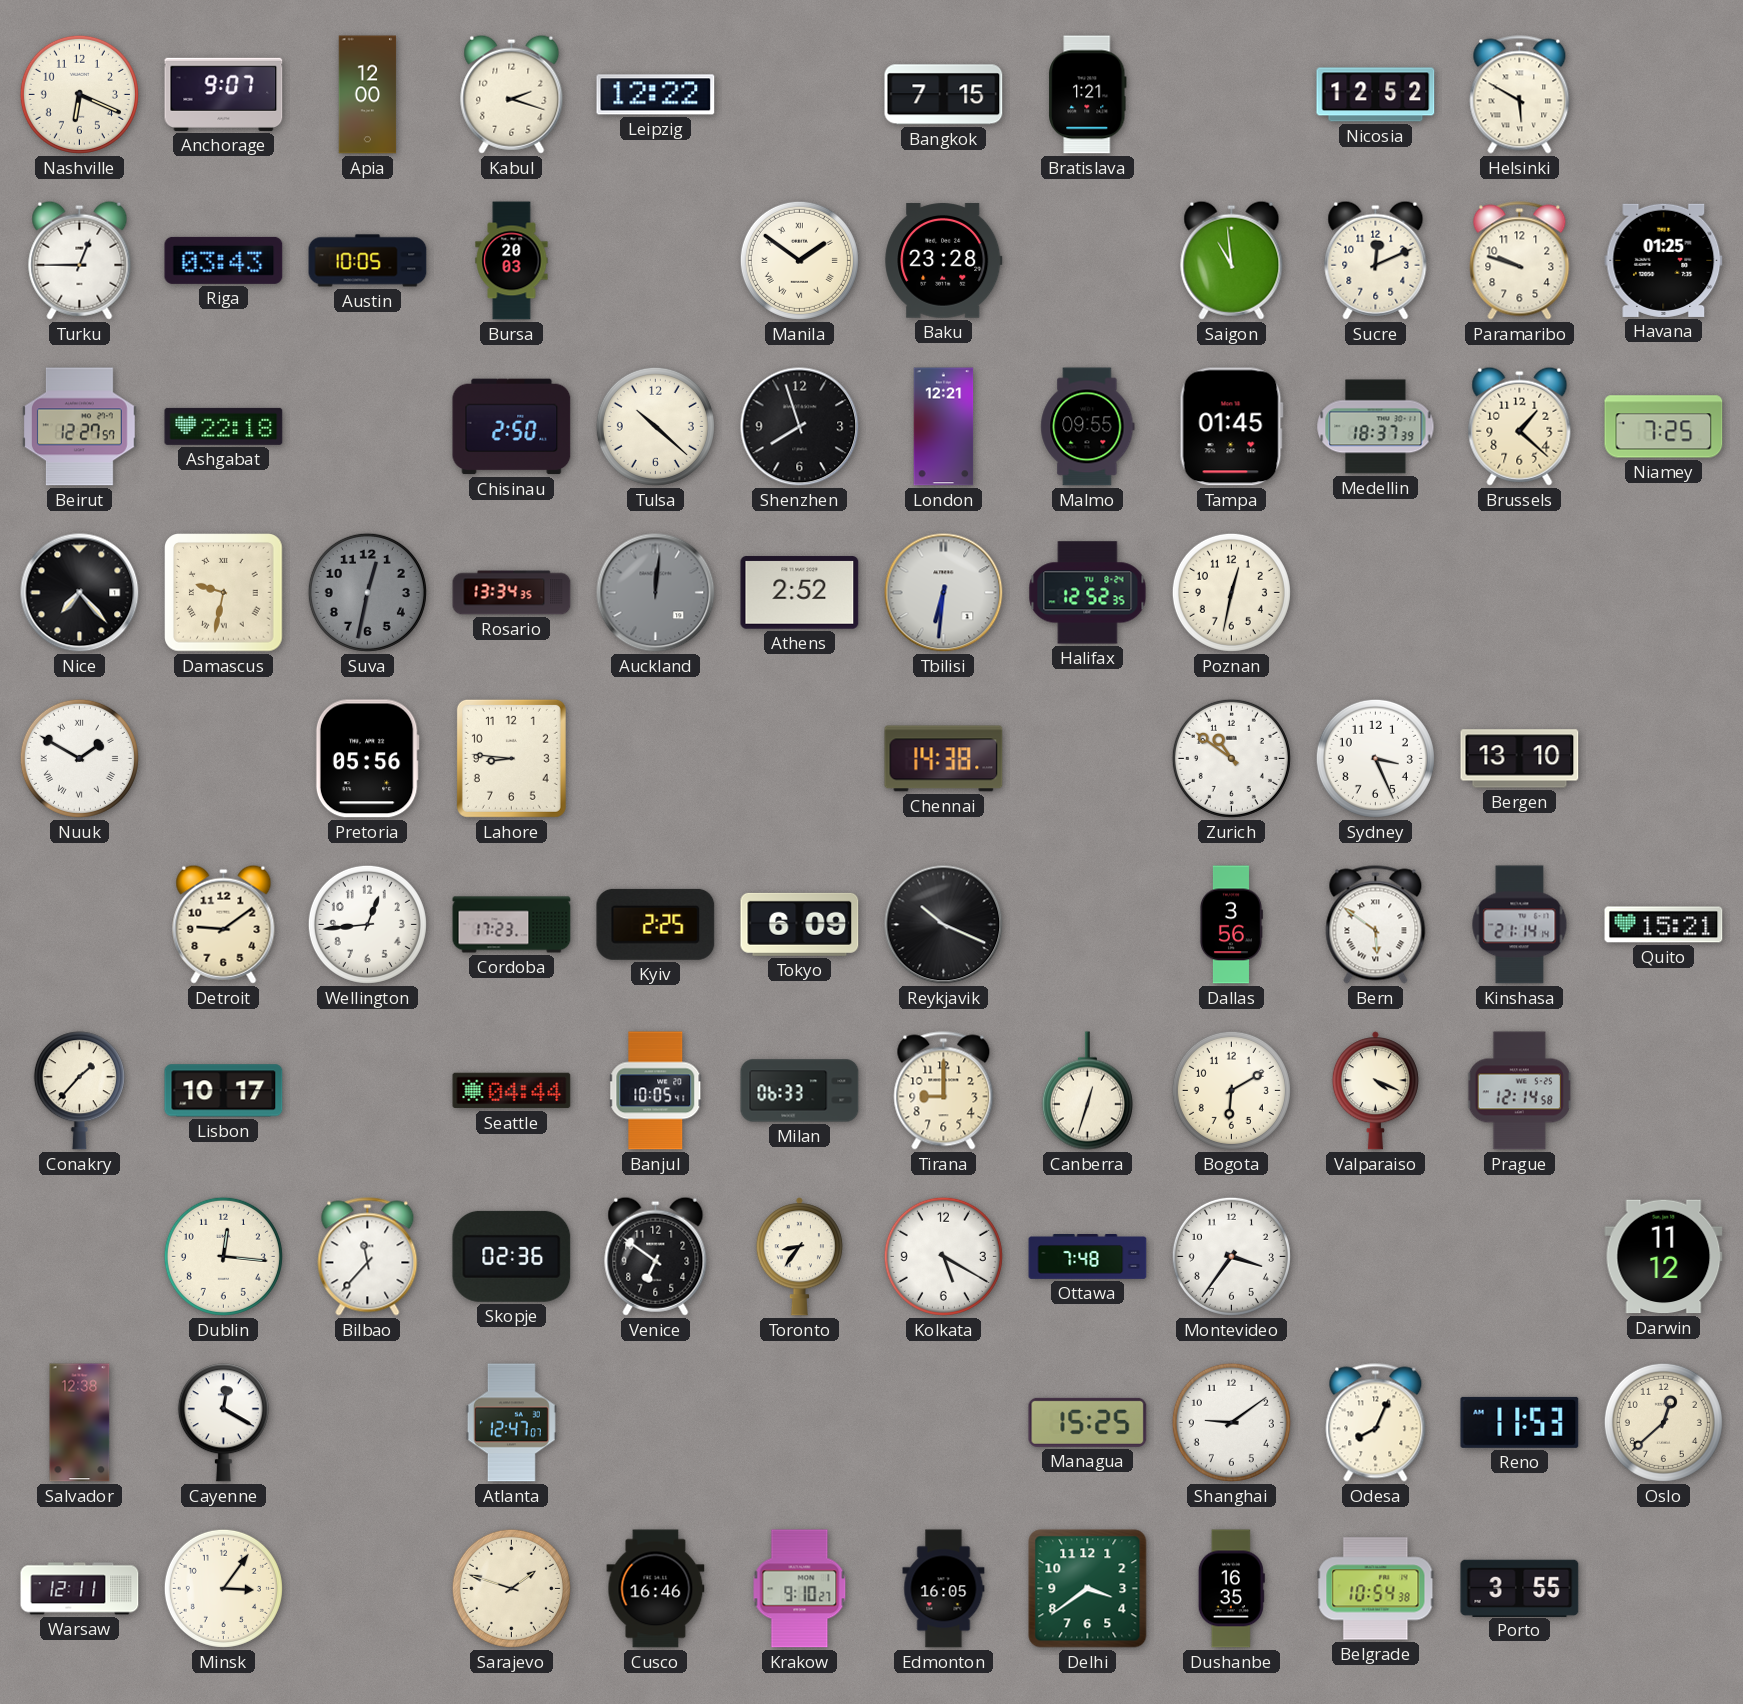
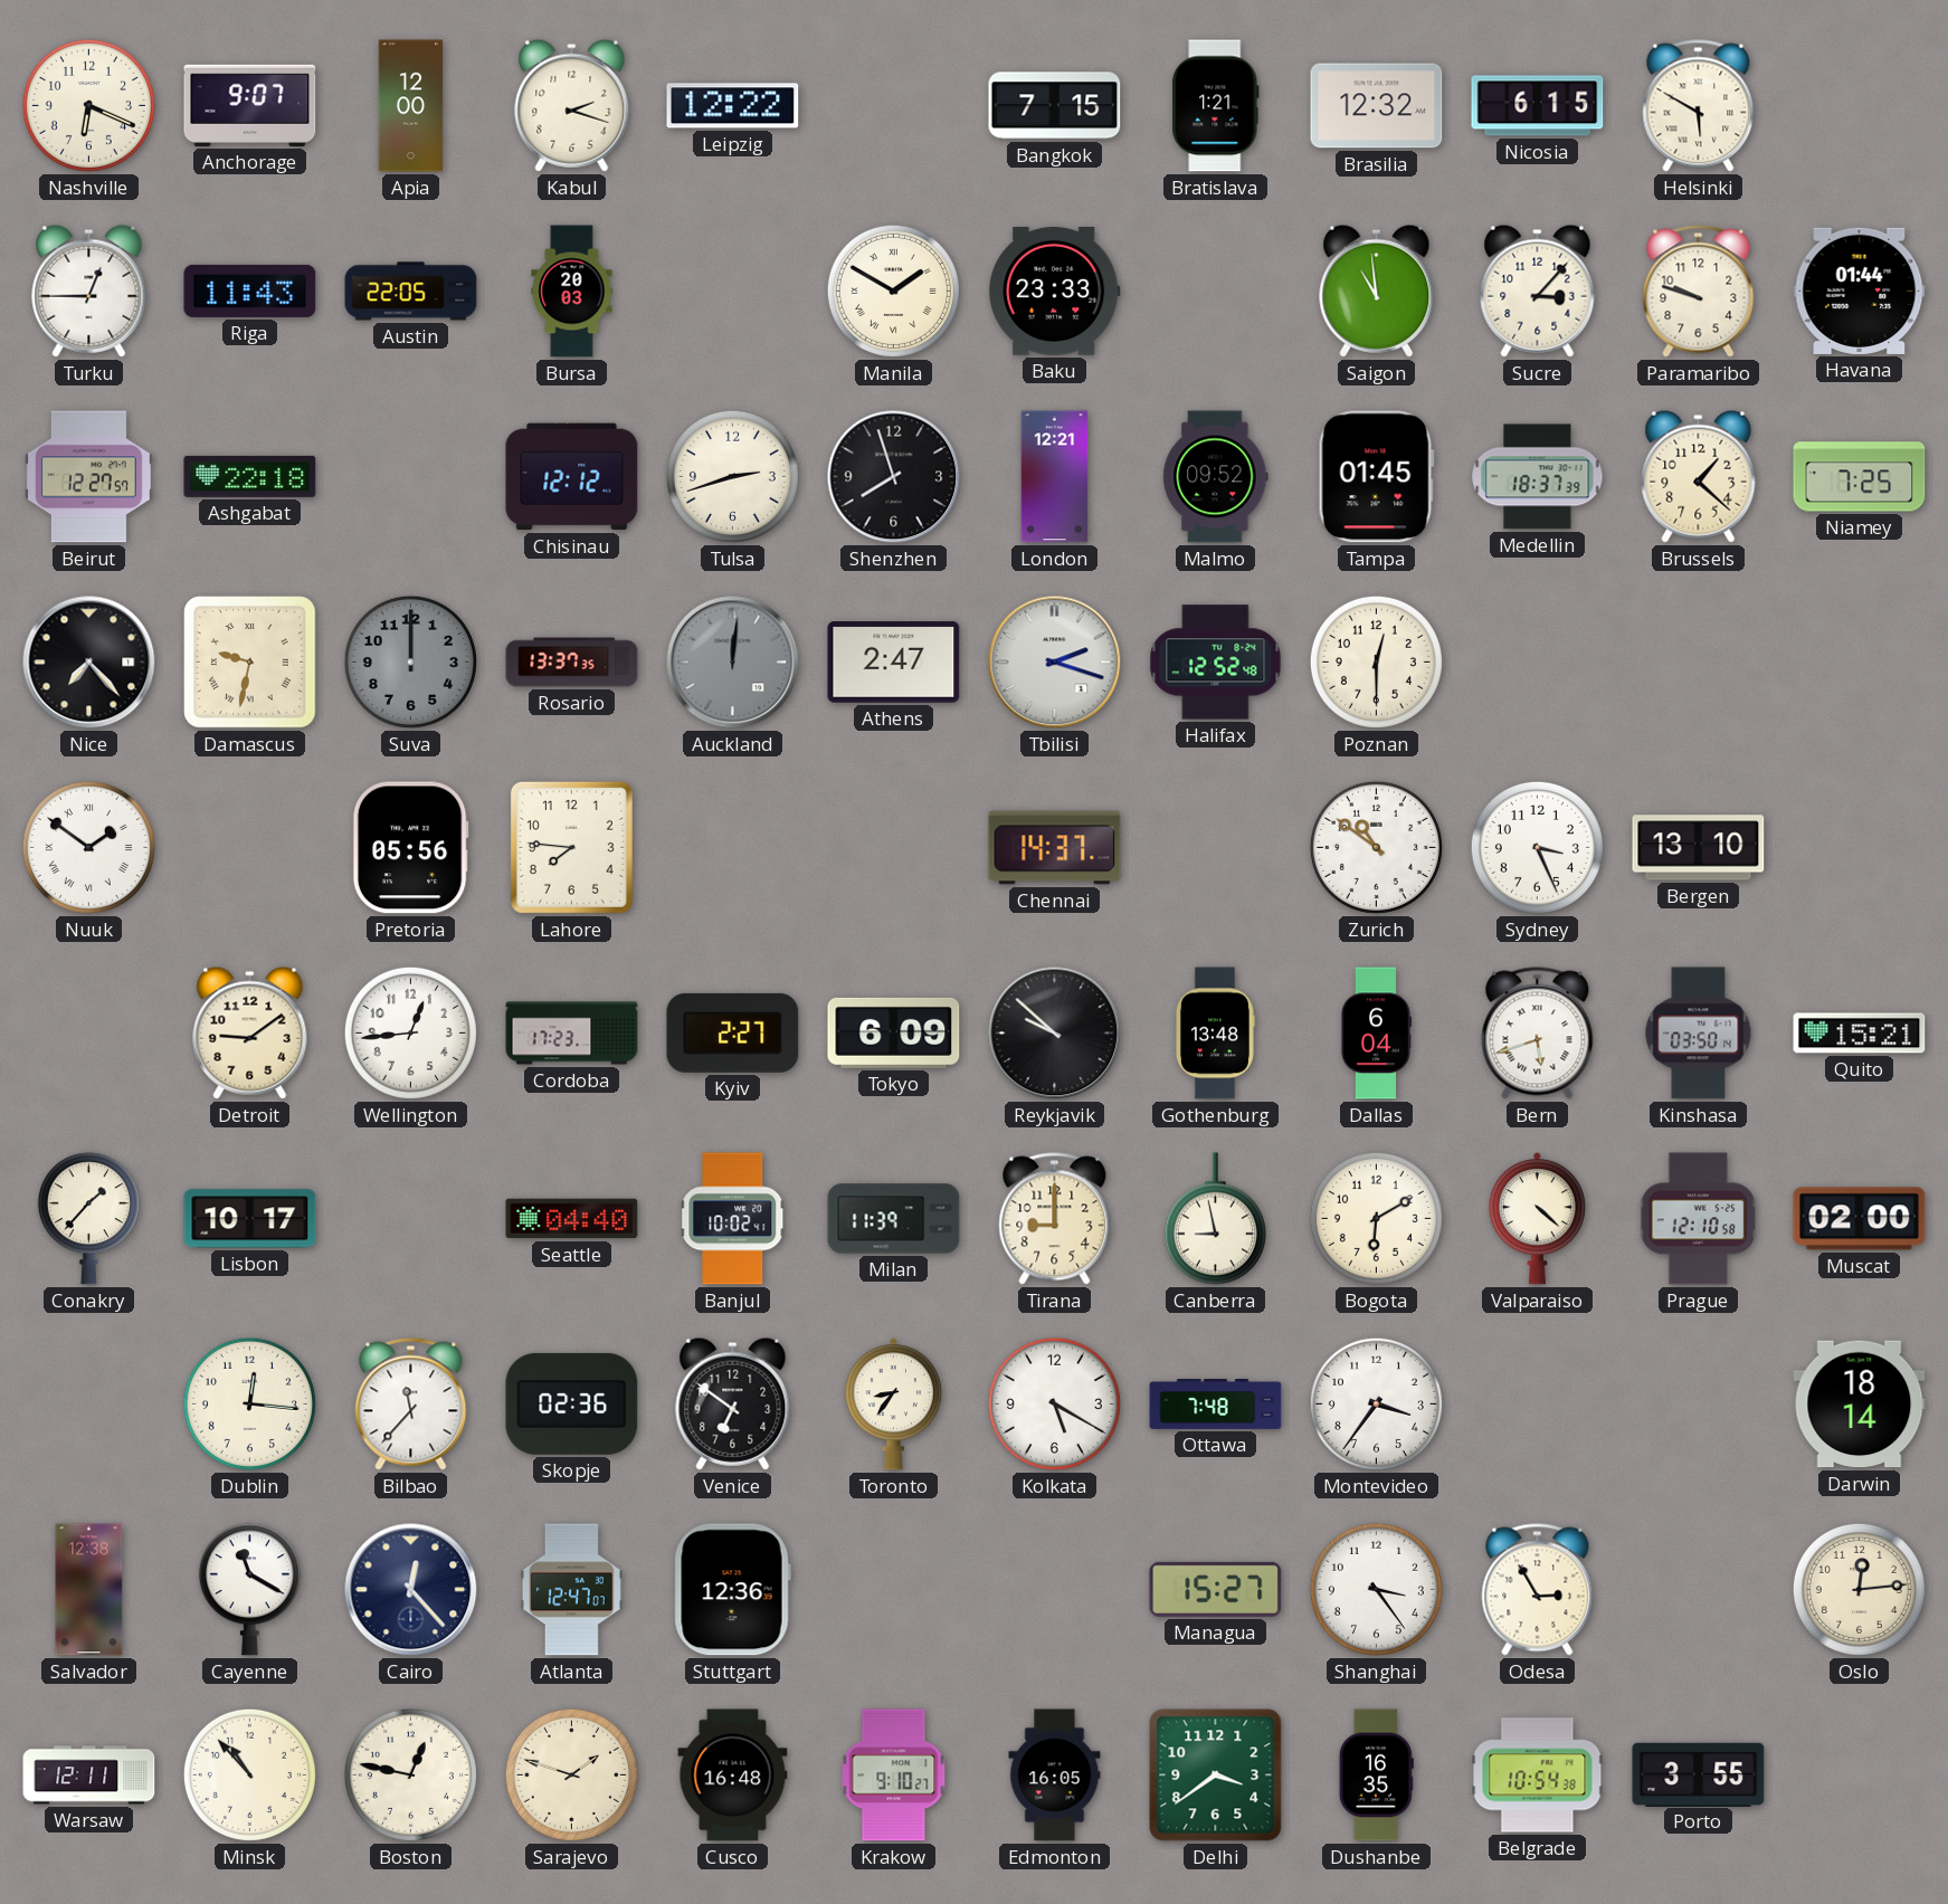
Brasilia: none -> 12:32
Nicosia: 12:52 -> 6:15
Riga: 03:43 -> 11:43
Austin: 10:05 -> 22:05
Manila: 1:51 -> 1:50
Baku: 23:28 -> 23:33
Sucre: 12:11 -> 3:07
Havana: 01:25 -> 01:44
Chisinau: 2:50 -> 12:12
Tulsa: 10:22 -> 2:42
Malmo: 09:55 -> 09:52
Suva: 12:32 -> 12:00
Rosario: 13:34 -> 13:37
Athens: 2:52 -> 2:47
Tbilisi: 6:31 -> 2:18
Halifax: 12:52:35 -> 12:52:48
Poznan: 12:32 -> 12:30
Nuuk: 1:50 -> 1:51
Lahore: 8:46 -> 7:46
Chennai: 14:38 -> 14:37
Kyiv: 2:25 -> 2:27
Reykjavik: 10:19 -> 9:52
Gothenburg: none -> 13:48
Dallas: 3:56 -> 6:04
Bern: 5:51 -> 5:42
Kinshasa: 21:14 -> 03:50
Seattle: 04:44 -> 04:40
Banjul: 10:05 -> 10:02
Milan: 06:33 -> 11:39
Canberra: 12:33 -> 8:58
Valparaiso: 4:19 -> 4:22
Prague: 12:14 -> 12:10
Muscat: none -> 02:00
Darwin: 11:12 -> 18:14
Cayenne: 12:20 -> 11:20
Cairo: none -> 12:23
Stuttgart: none -> 12:36
Managua: 15:25 -> 15:27
Shanghai: 9:09 -> 3:24
Odesa: 8:04 -> 2:55
Reno: 11:53 -> none
Oslo: 12:38 -> 12:14
Minsk: 3:06 -> 10:53
Boston: none -> 12:47
Cusco: 16:46 -> 16:48
